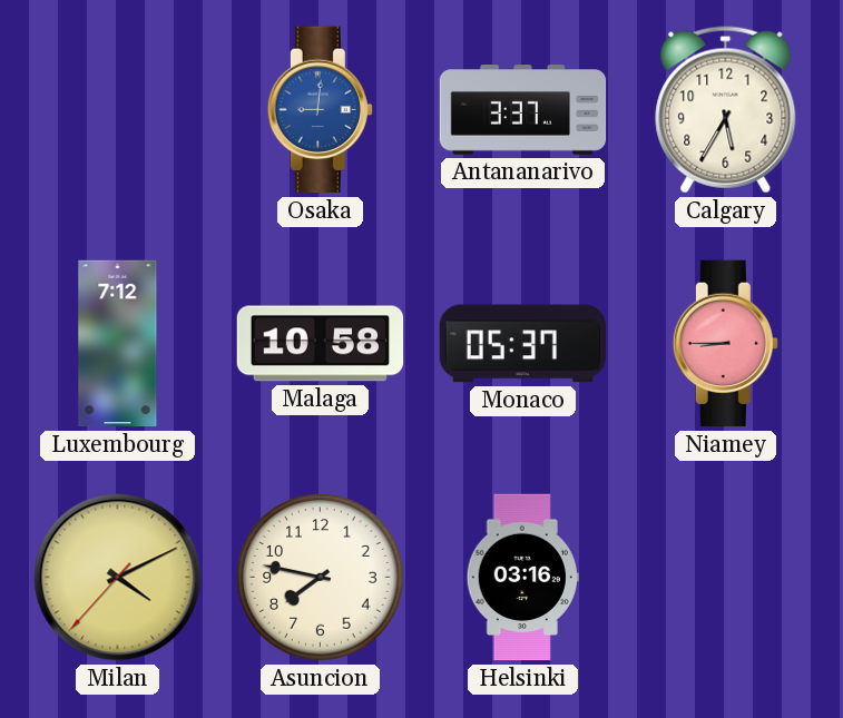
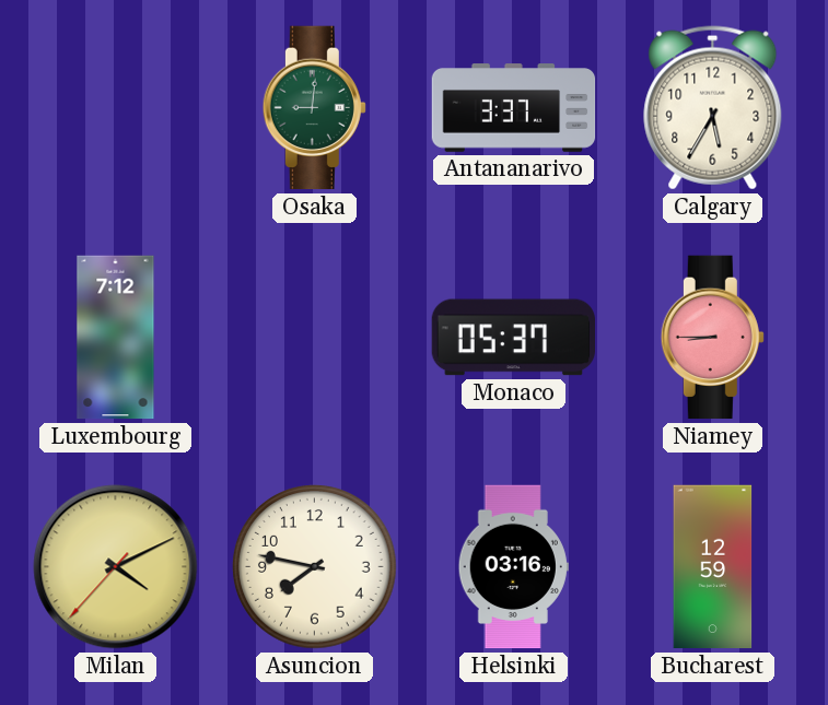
Osaka dial: blue -> green
Malaga: 10:58 -> none
Bucharest: none -> 12:59
